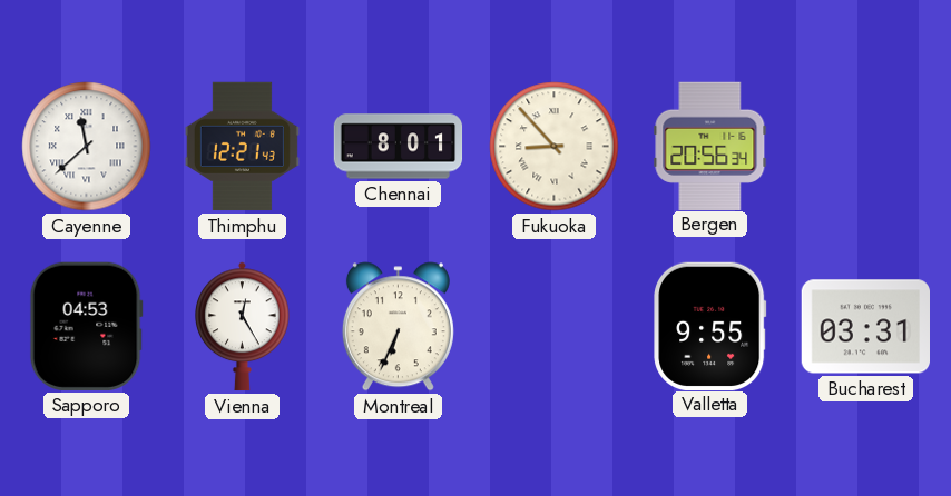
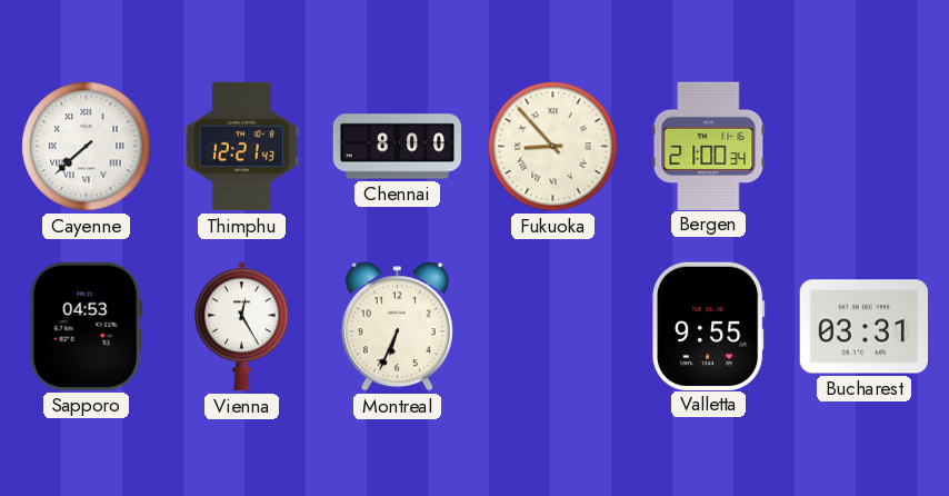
Cayenne: 11:38 -> 7:38
Chennai: 8:01 -> 8:00
Bergen: 20:56 -> 21:00
